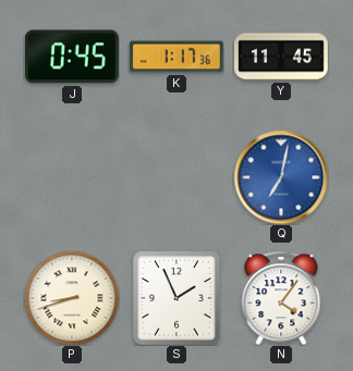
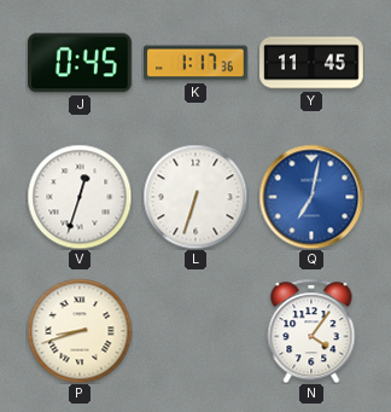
V: none -> 12:33
L: none -> 6:33
S: 1:56 -> none
